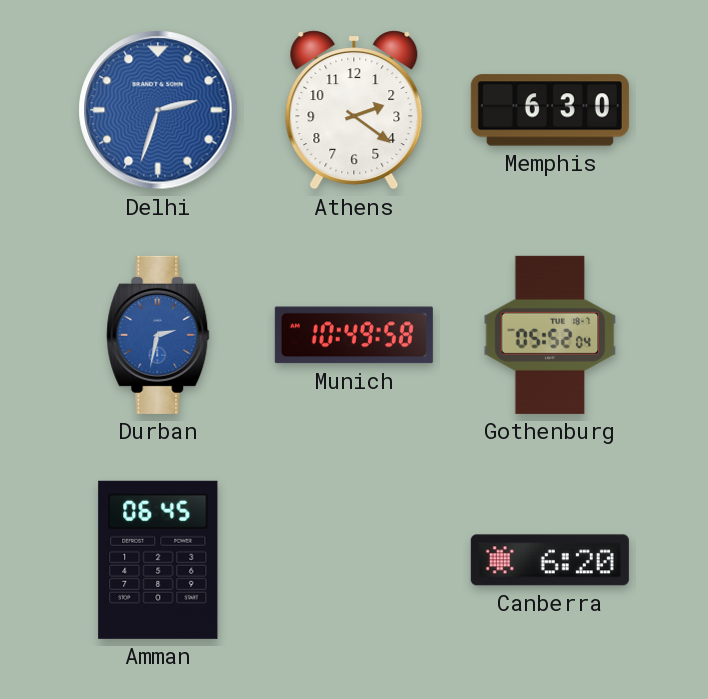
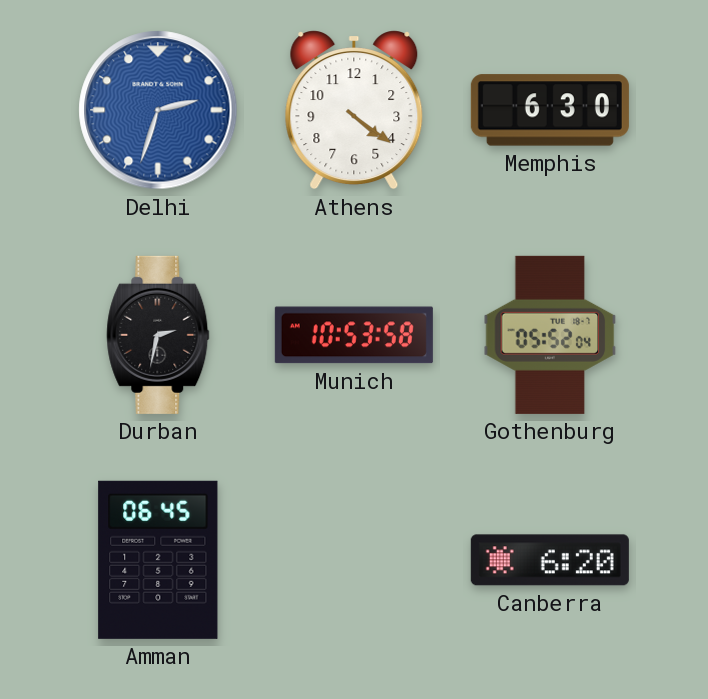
Athens: 2:21 -> 4:21
Durban dial: blue -> black
Munich: 10:49 -> 10:53
